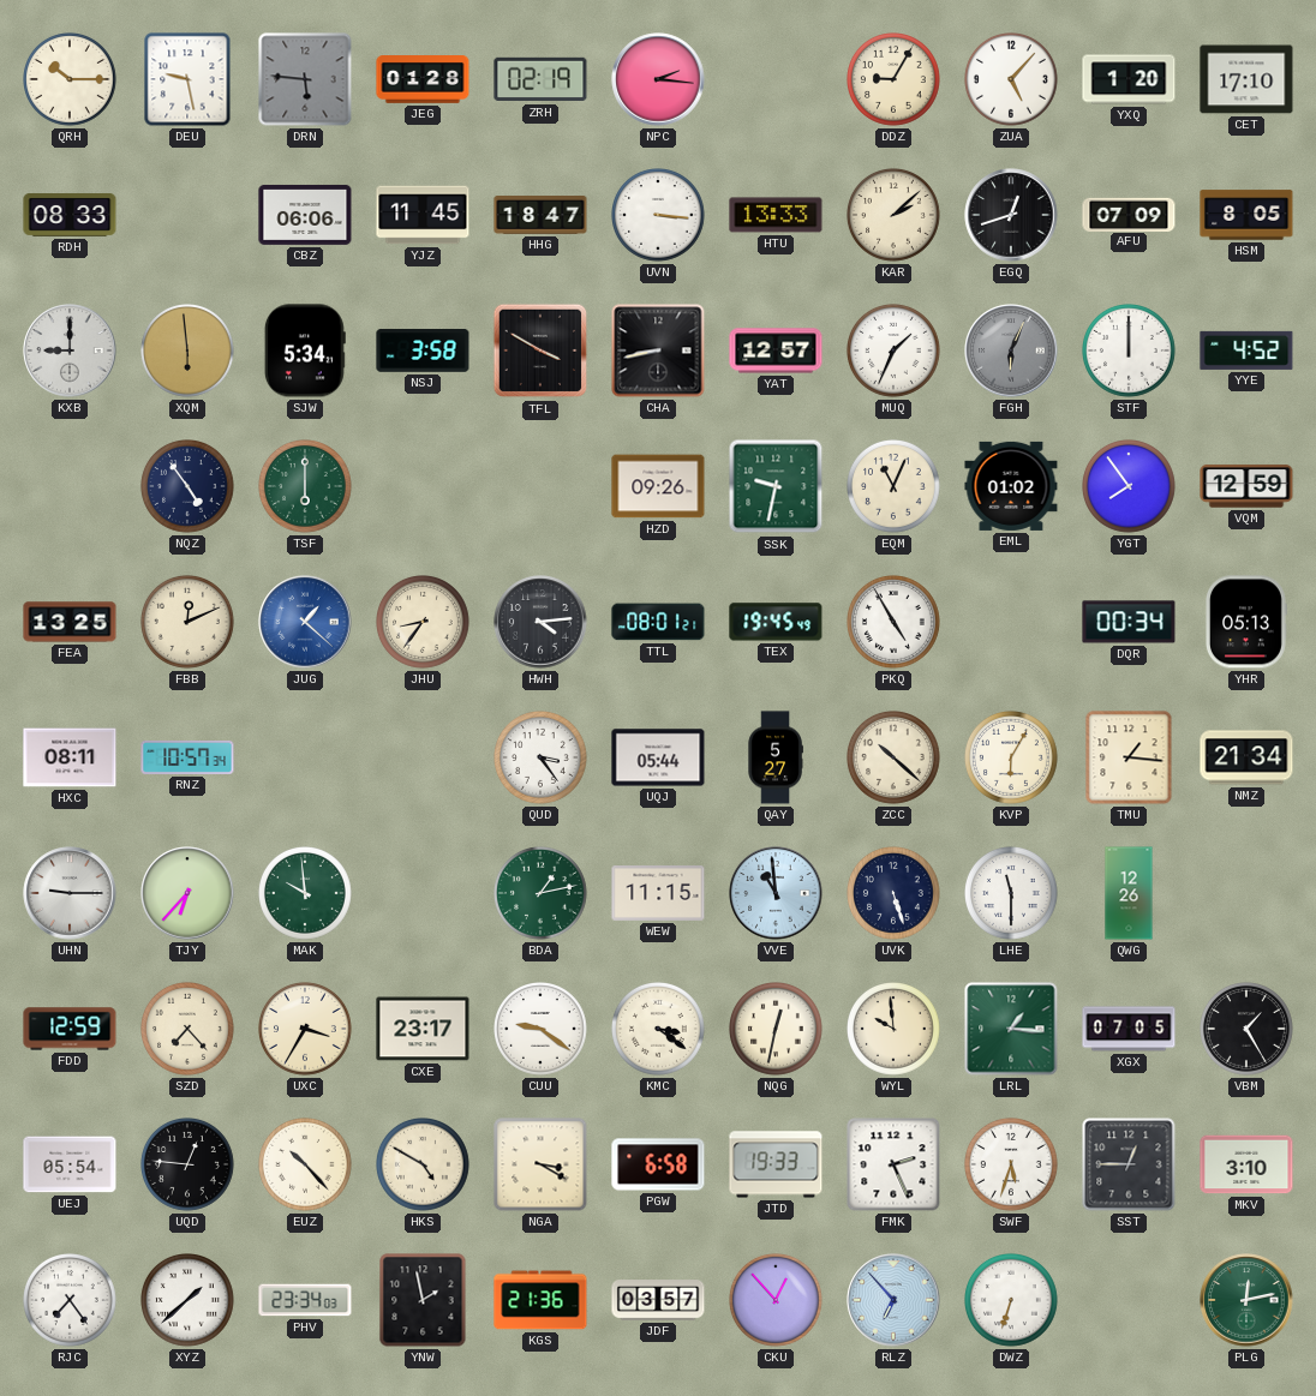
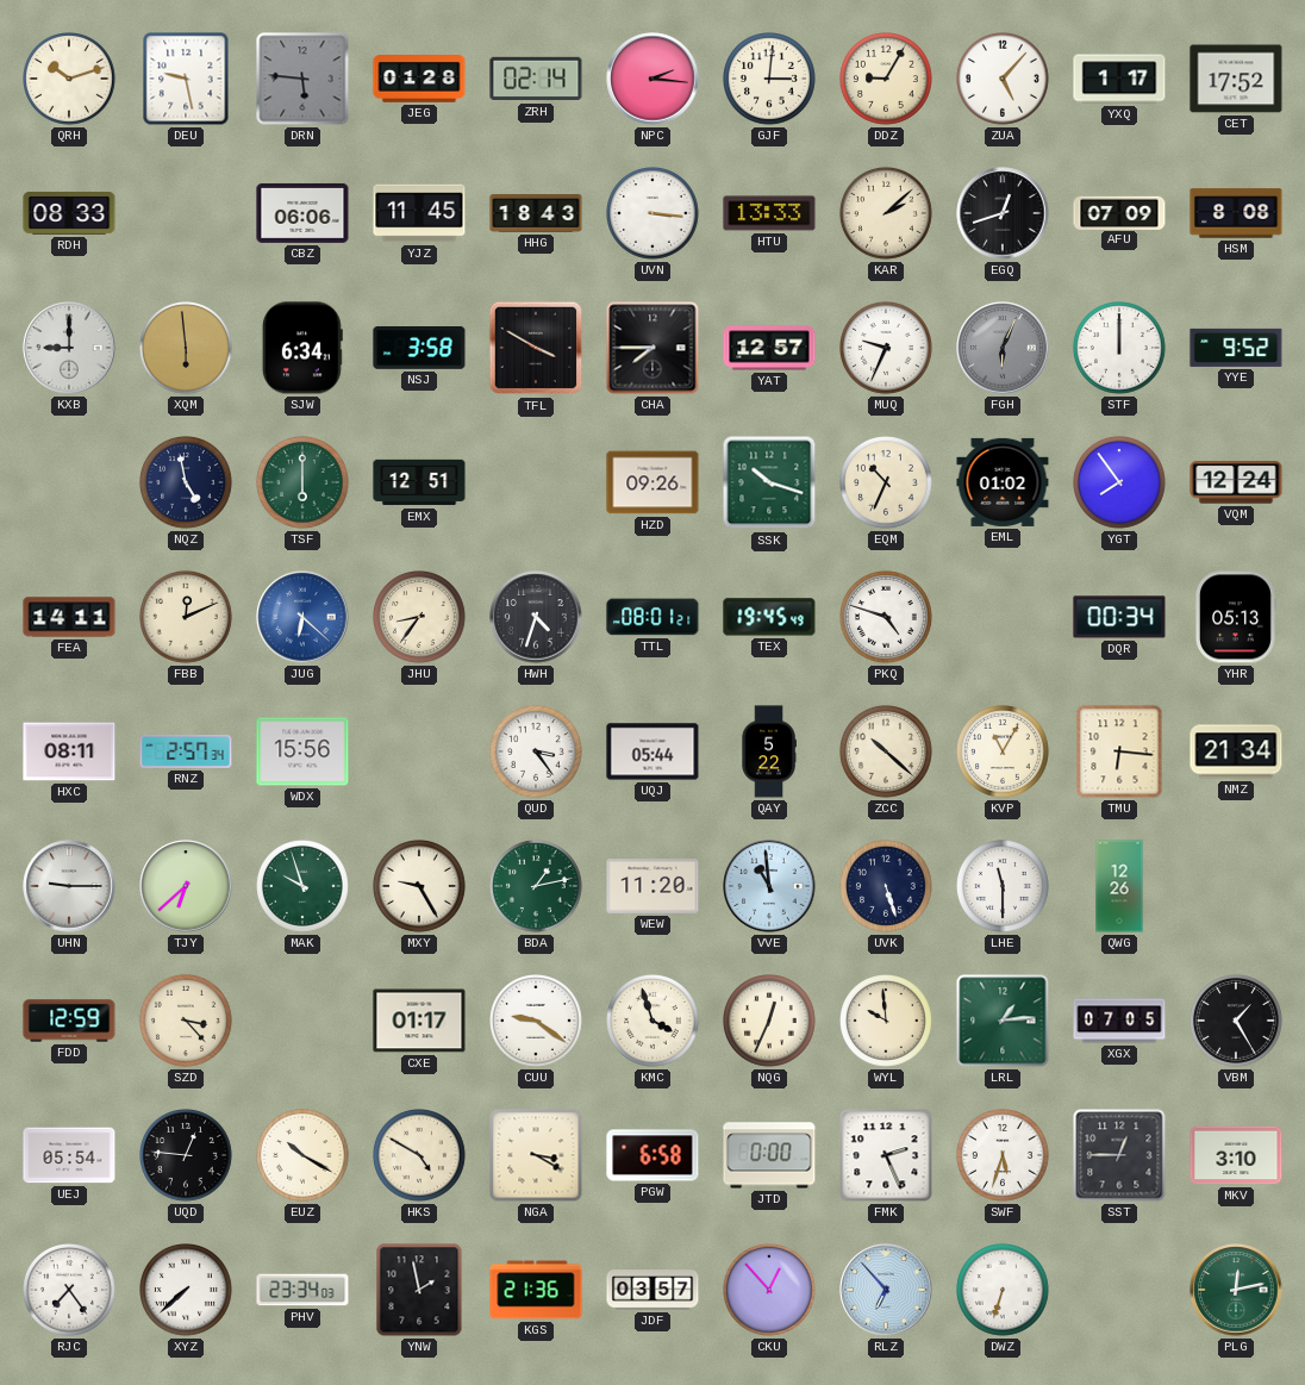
QRH: 10:15 -> 10:12
ZRH: 02:19 -> 02:14
GJF: none -> 3:01
YXQ: 1:20 -> 1:17
CET: 17:10 -> 17:52
HHG: 18:47 -> 18:43
HSM: 8:05 -> 8:08
SJW: 5:34 -> 6:34
CHA: 8:43 -> 7:45
MUQ: 1:34 -> 9:34
YYE: 4:52 -> 9:52
NQZ: 4:54 -> 4:58
EMX: none -> 12:51
SSK: 9:32 -> 10:18
EQM: 11:04 -> 10:34
VQM: 12:59 -> 12:24
FEA: 13:25 -> 14:11
JUG: 1:22 -> 6:22
HWH: 4:14 -> 4:33
PKQ: 4:55 -> 4:48
RNZ: 10:57 -> 2:57
WDX: none -> 15:56
QAY: 5:27 -> 5:22
KVP: 6:05 -> 11:05
TMU: 1:16 -> 6:16
TJY: 6:37 -> 6:38
MAK: 9:59 -> 9:57
MXY: none -> 9:25
WEW: 11:15 -> 11:20
SZD: 7:23 -> 3:23
UXC: 3:35 -> none
CXE: 23:17 -> 01:17
KMC: 3:21 -> 3:57
NQG: 12:32 -> 12:34
LRL: 1:16 -> 1:14
EUZ: 10:23 -> 10:20
JTD: 19:33 -> 0:00
XYZ: 1:38 -> 7:38
